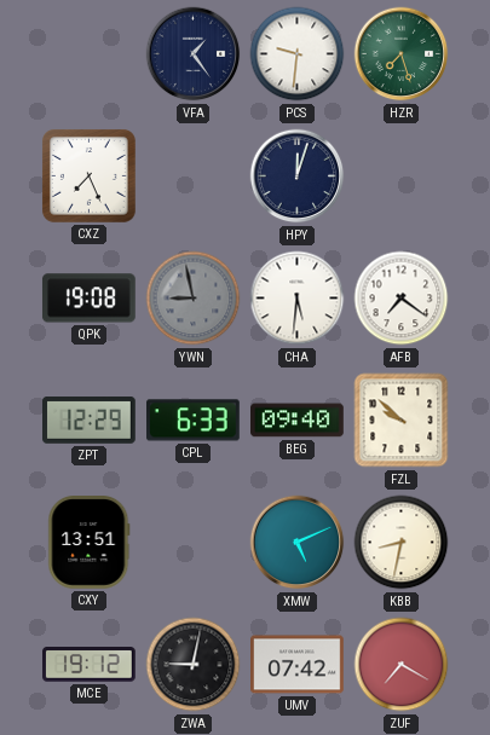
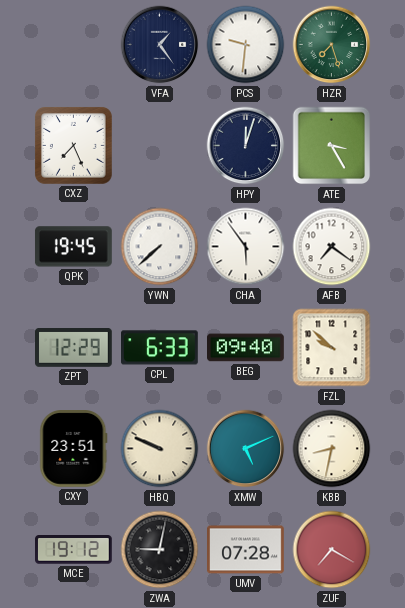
ATE: none -> 3:25
QPK: 19:08 -> 19:45
YWN: 8:58 -> 7:38
YWN dial: grey -> white
CHA: 5:31 -> 5:54
CXY: 13:51 -> 23:51
HBQ: none -> 9:49
UMV: 07:42 -> 07:28
